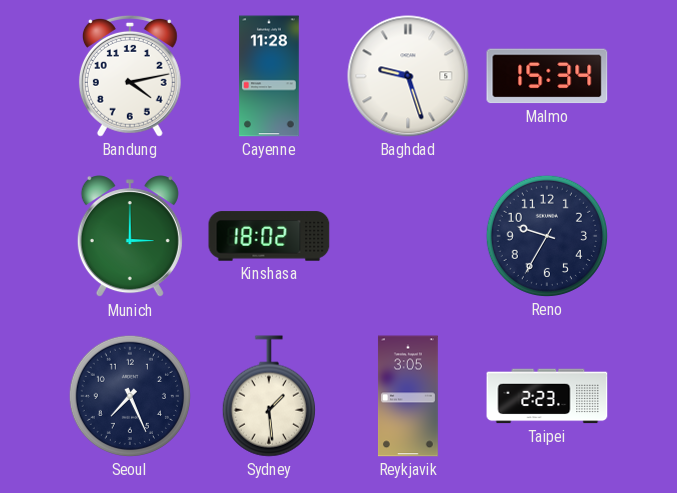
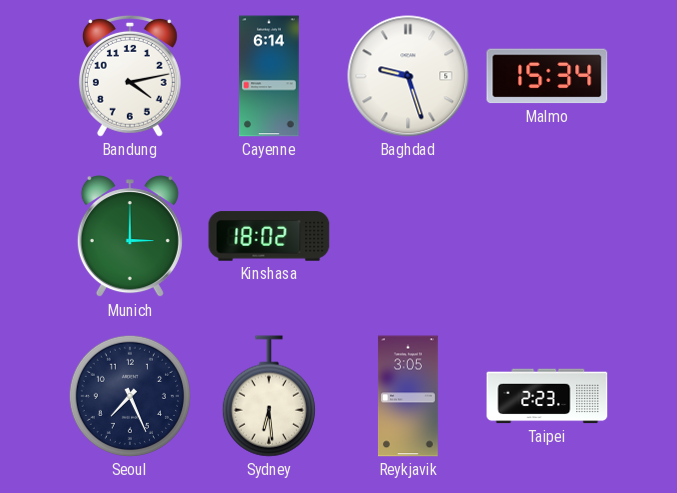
Cayenne: 11:28 -> 6:14
Reno: 9:35 -> none
Sydney: 1:29 -> 6:29
